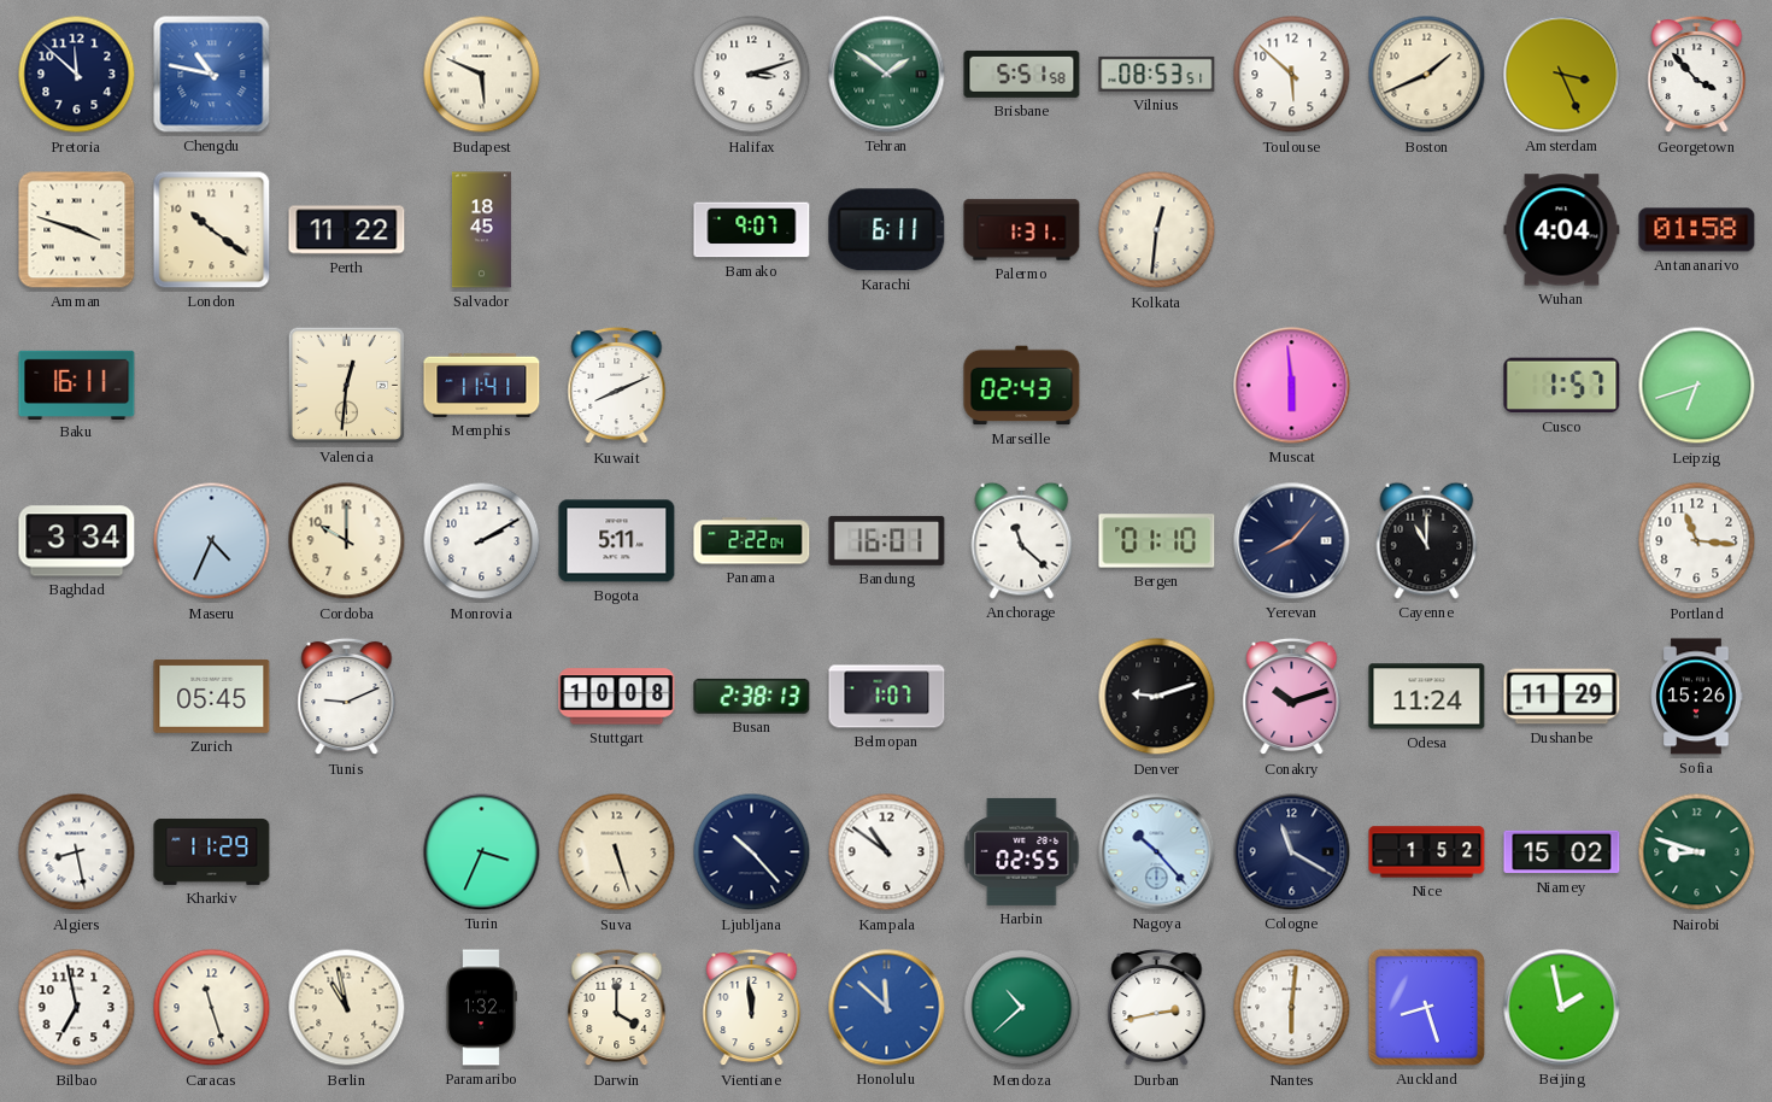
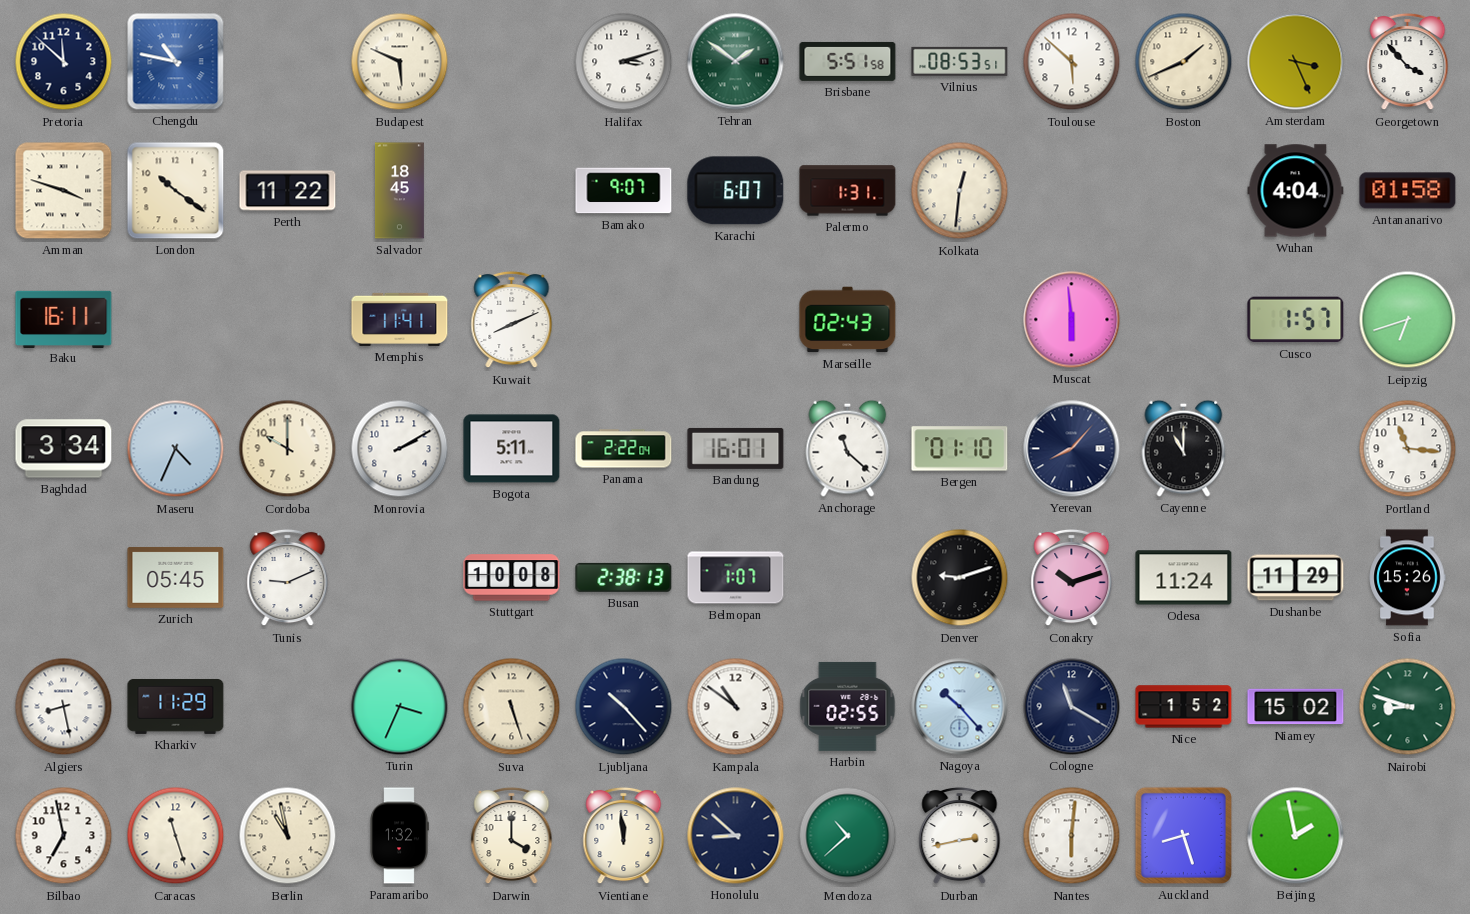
Karachi: 6:11 -> 6:07
Valencia: 12:31 -> none
Honolulu: 11:52 -> 8:52
Honolulu dial: blue -> navy
